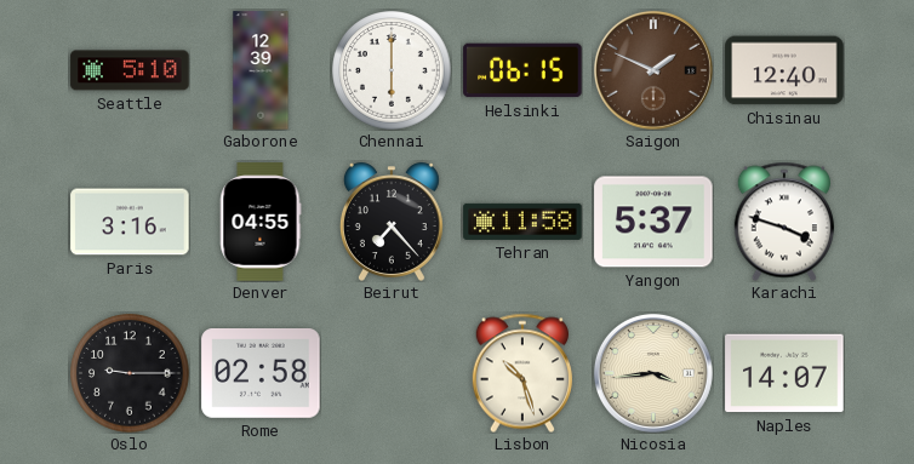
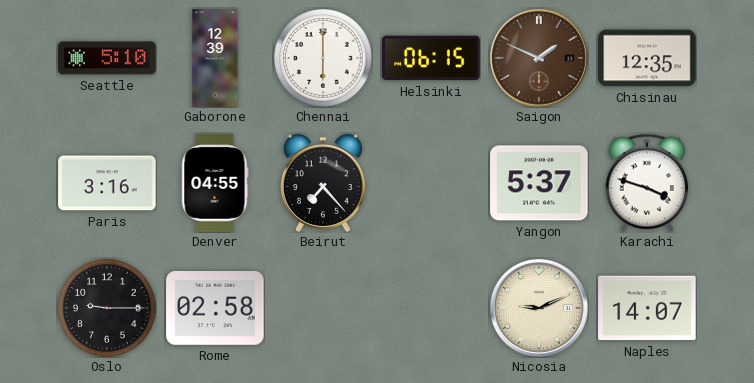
Chisinau: 12:40 -> 12:35
Tehran: 11:58 -> none
Lisbon: 10:27 -> none
Nicosia: 3:44 -> 9:11
